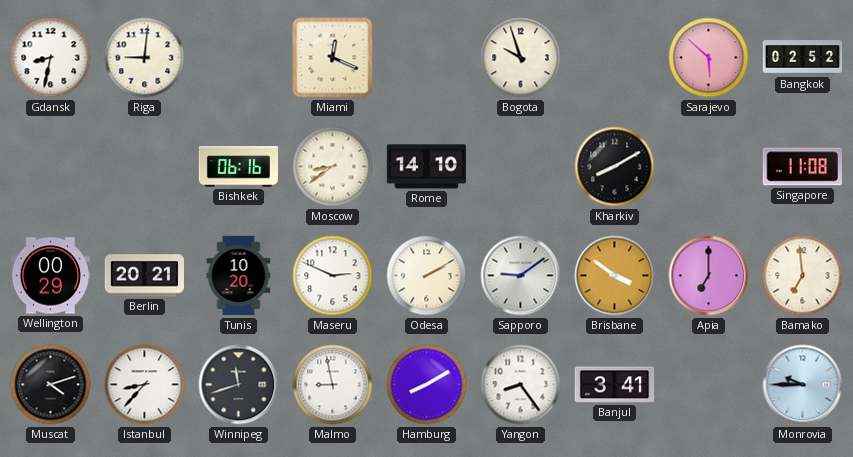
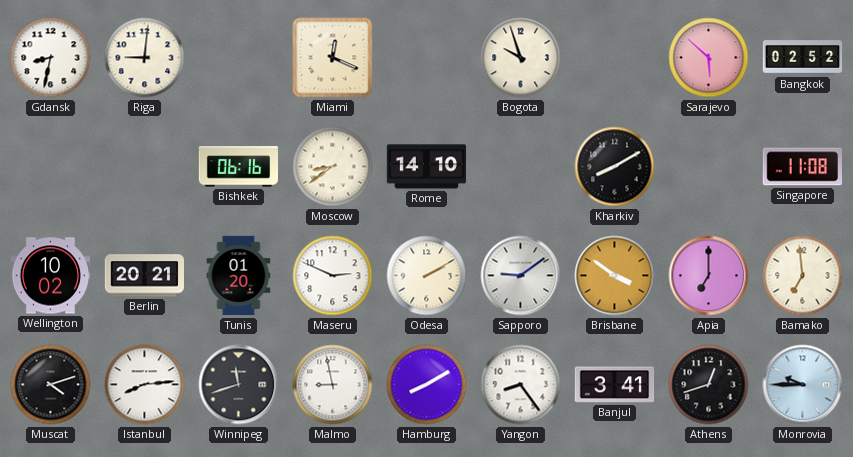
Wellington: 00:29 -> 10:02
Tunis: 10:20 -> 01:20
Istanbul: 8:37 -> 8:14
Athens: none -> 12:42
